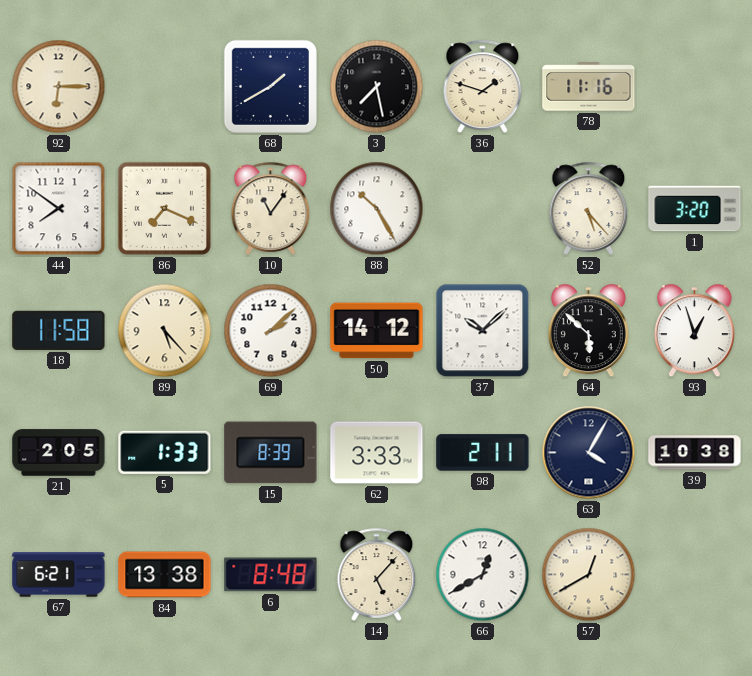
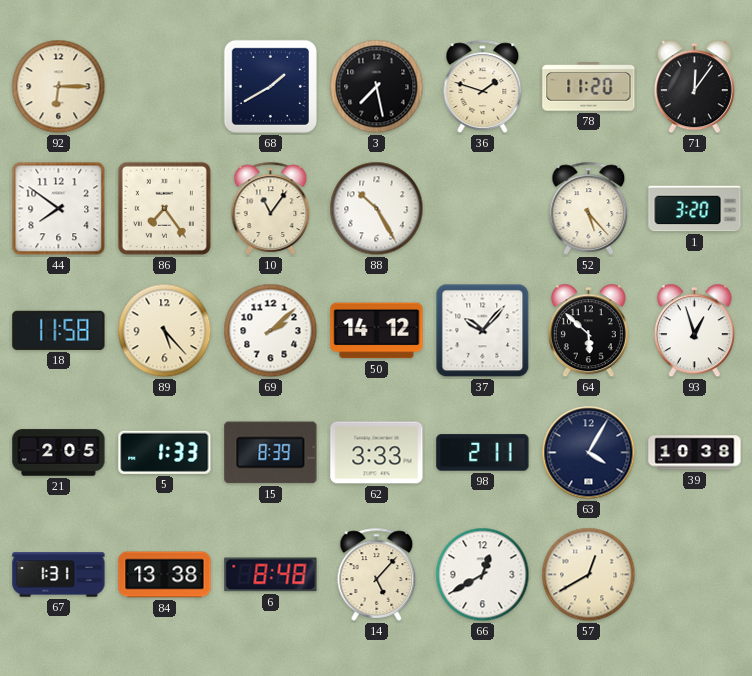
78: 11:16 -> 11:20
71: none -> 12:06
86: 7:19 -> 7:24
37: 10:08 -> 10:07
67: 6:21 -> 1:31
